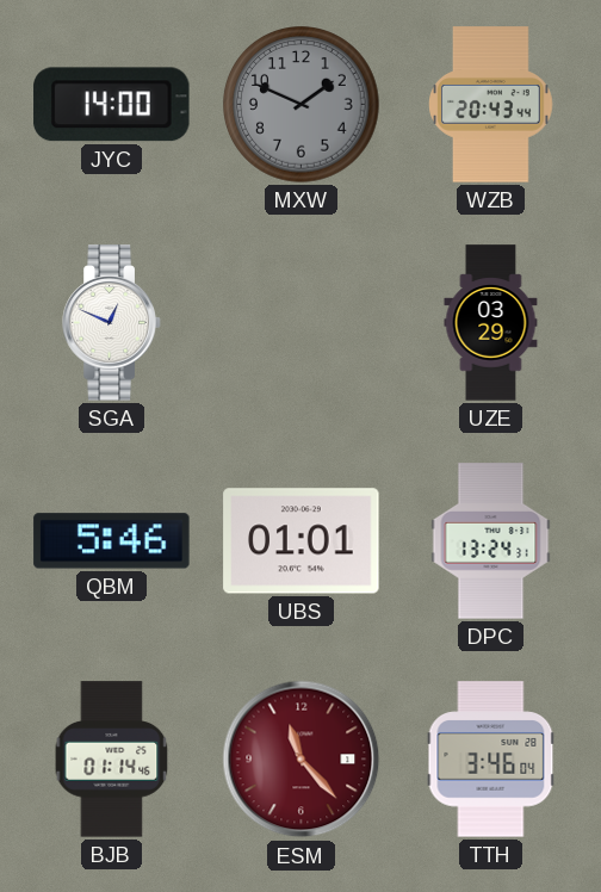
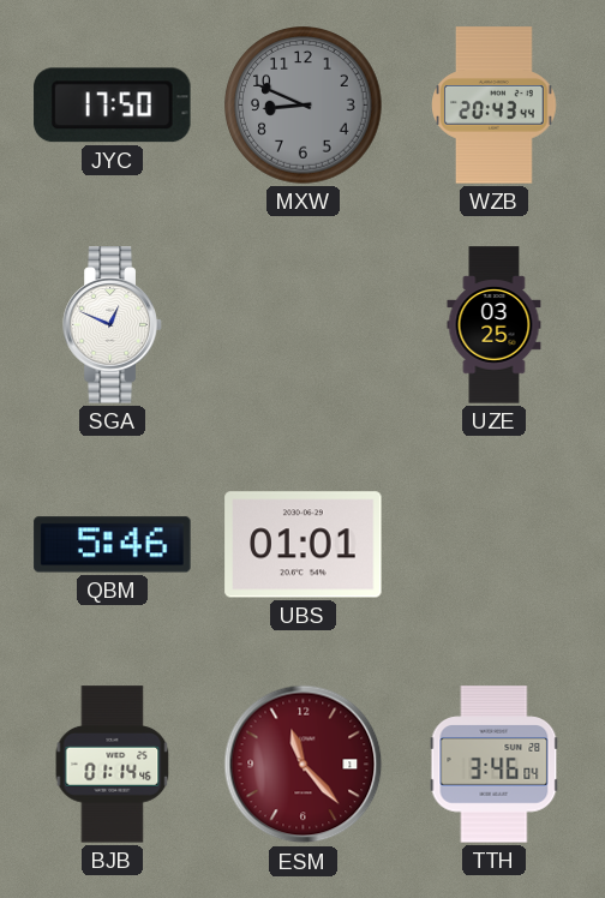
JYC: 14:00 -> 17:50
MXW: 1:49 -> 8:49
UZE: 03:29 -> 03:25
DPC: 13:24 -> none
